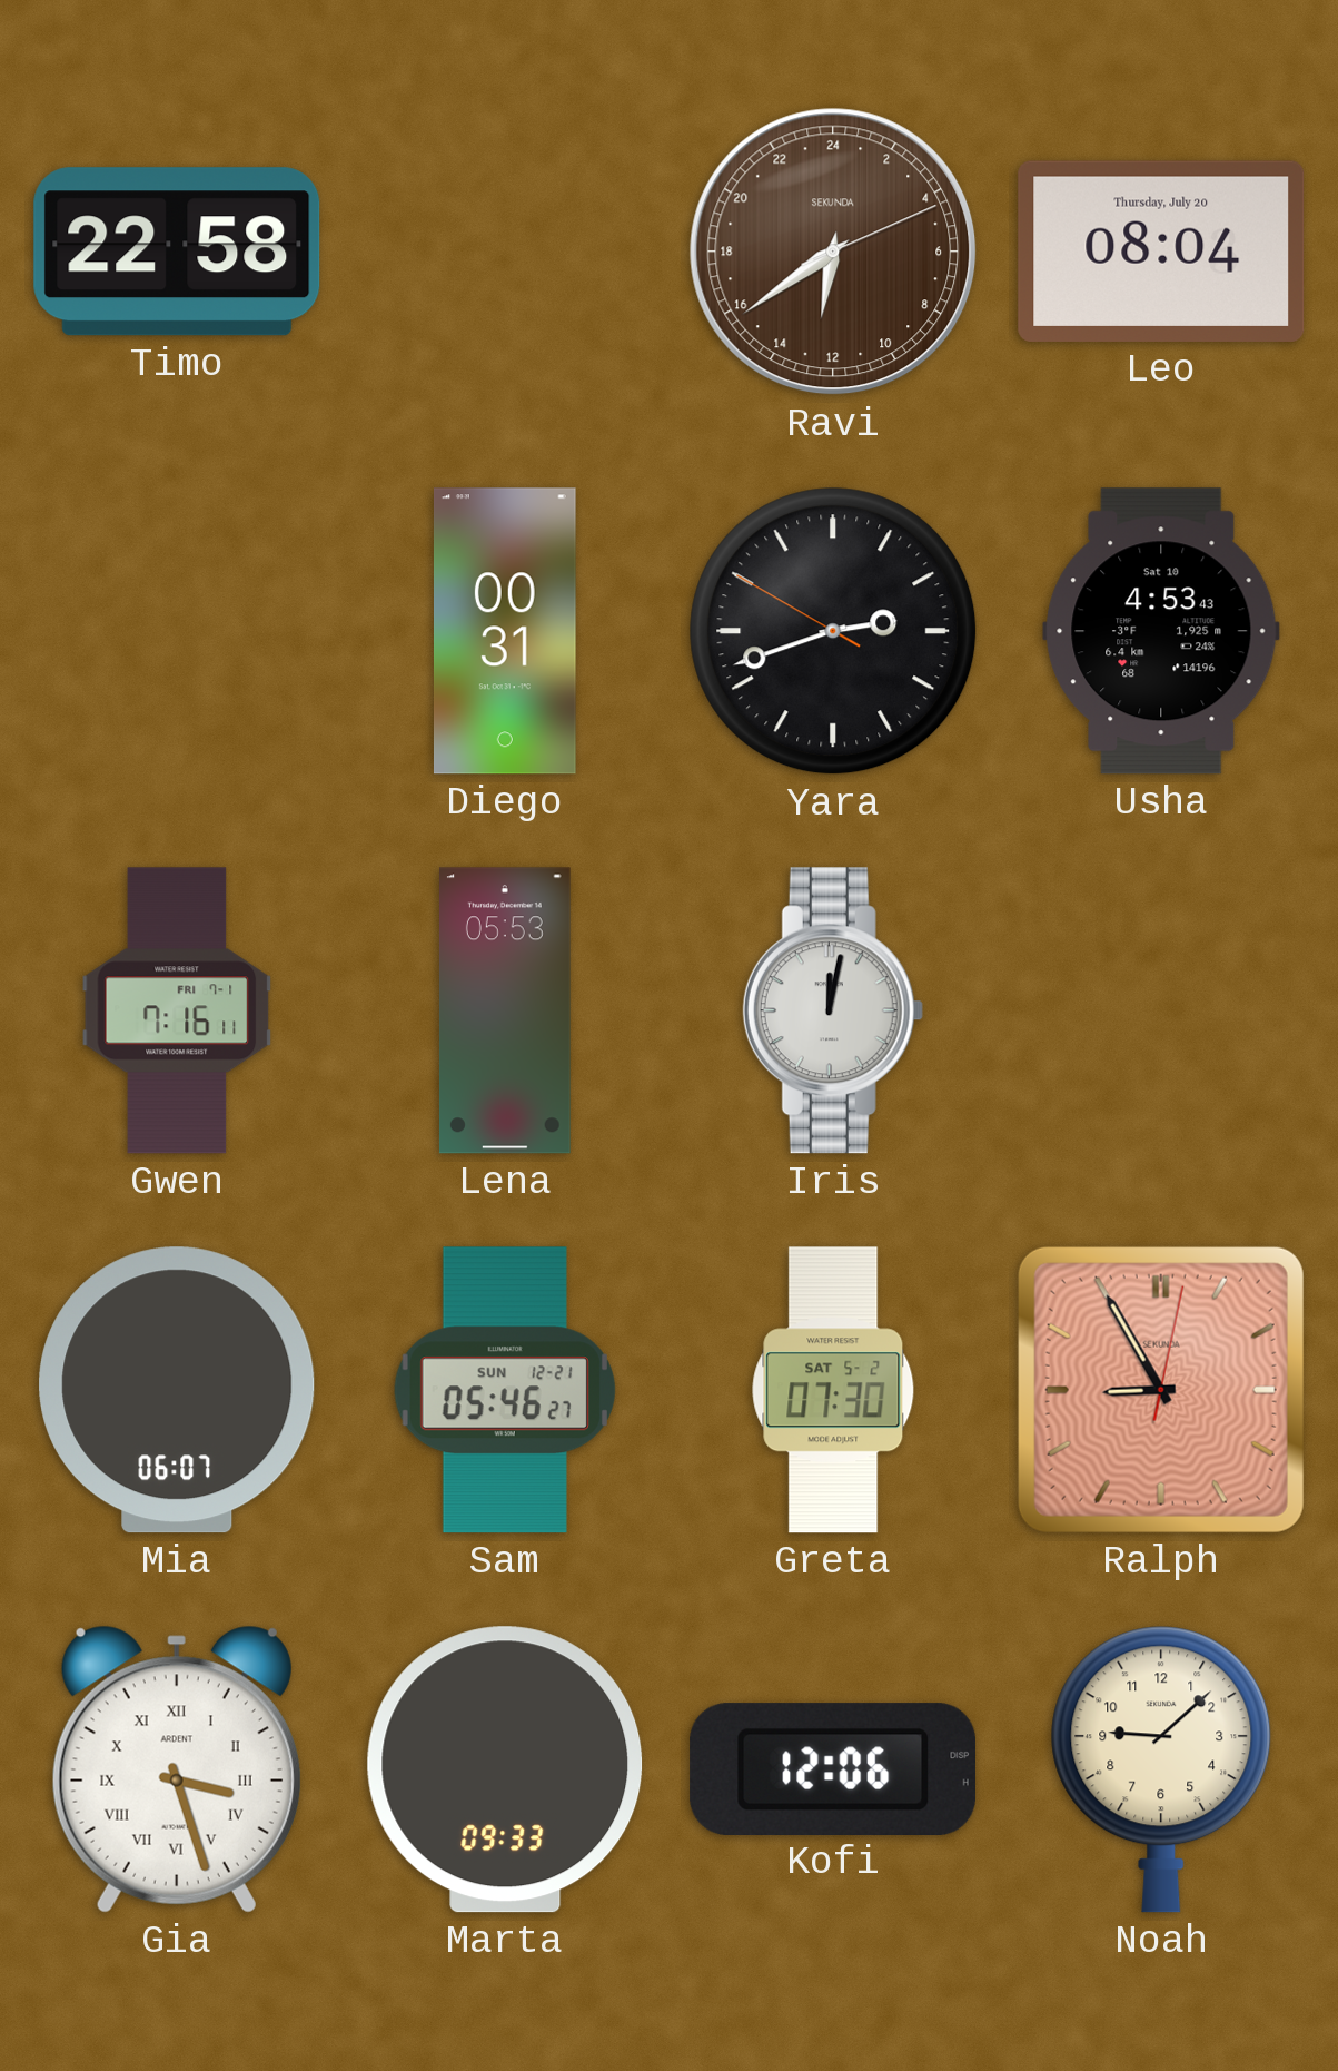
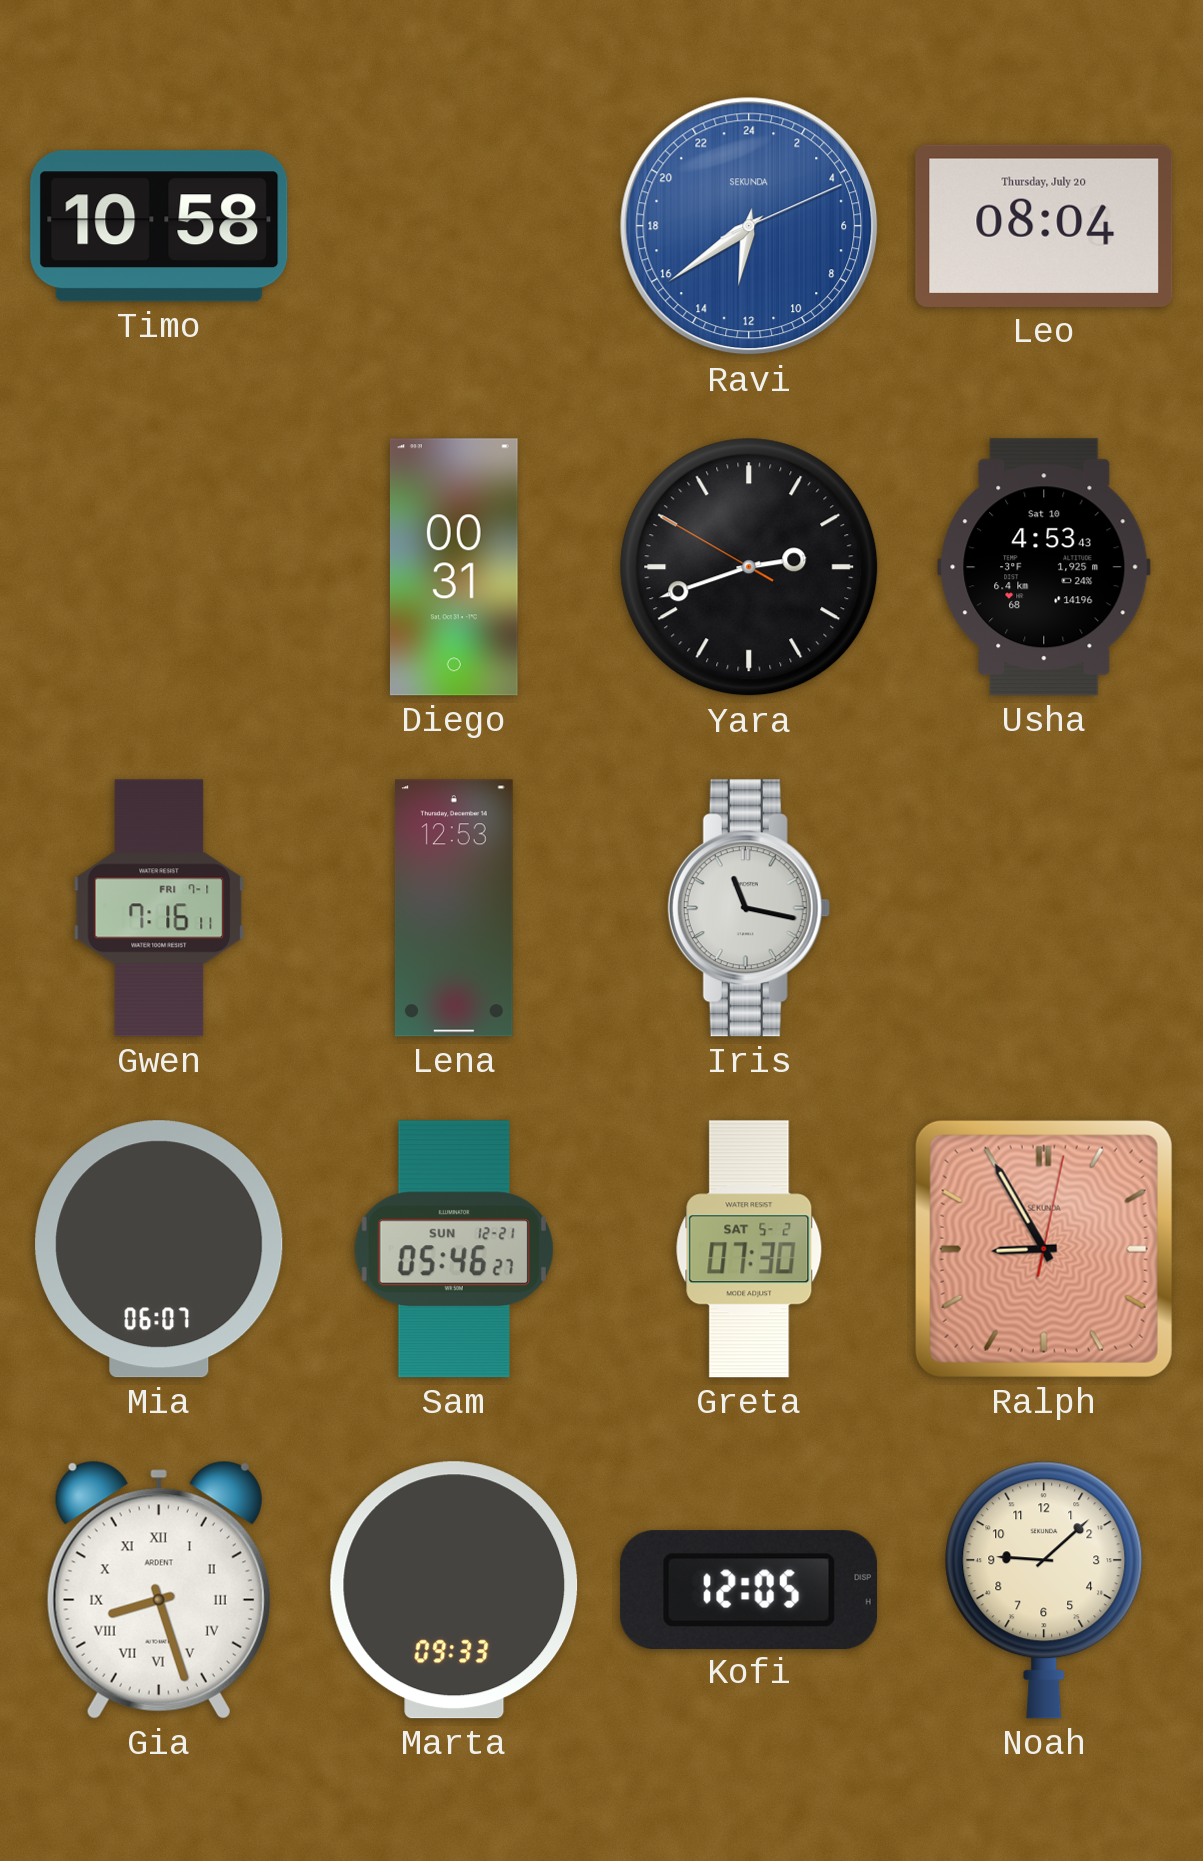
Timo: 22:58 -> 10:58
Ravi dial: brown -> blue
Lena: 05:53 -> 12:53
Iris: 12:02 -> 11:17
Gia: 3:27 -> 8:27
Kofi: 12:06 -> 12:05
